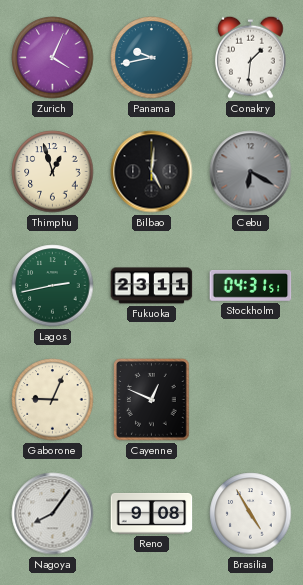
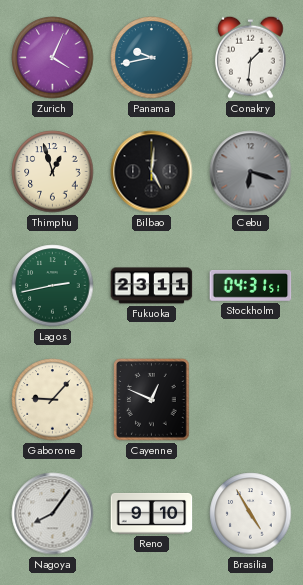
Cebu: 6:20 -> 6:18
Gaborone: 9:04 -> 9:07
Reno: 9:08 -> 9:10
